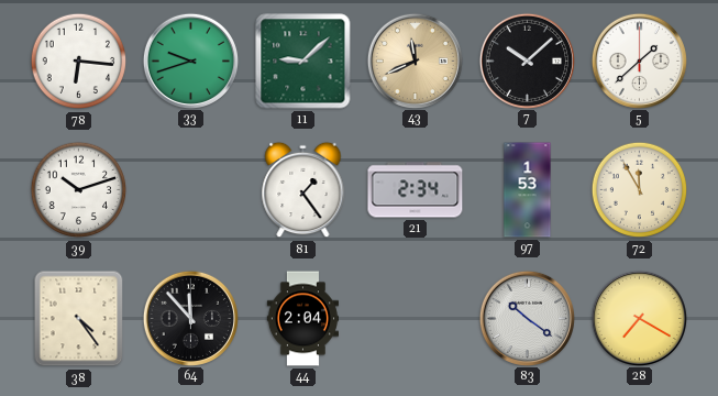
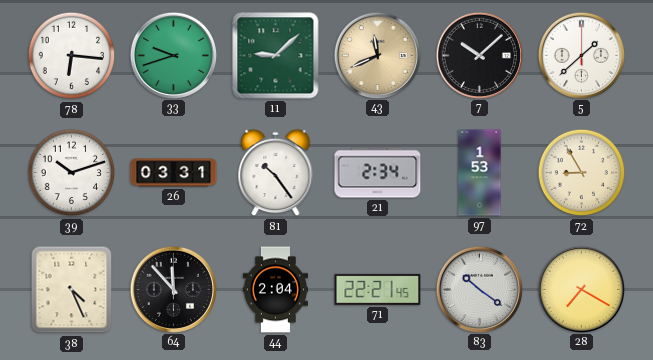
26: none -> 03:31
81: 1:24 -> 10:24
72: 11:55 -> 8:55
38: 4:24 -> 4:26
71: none -> 22:21
